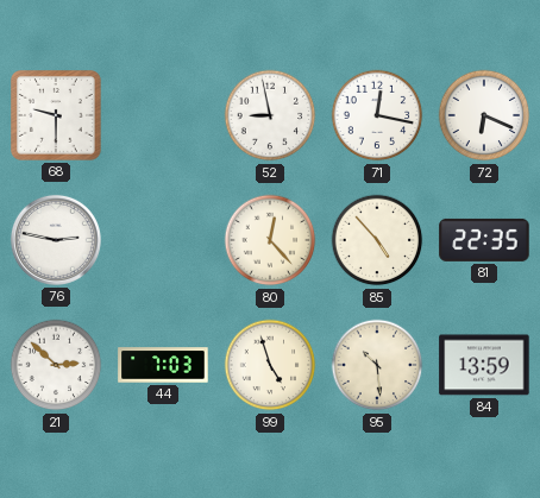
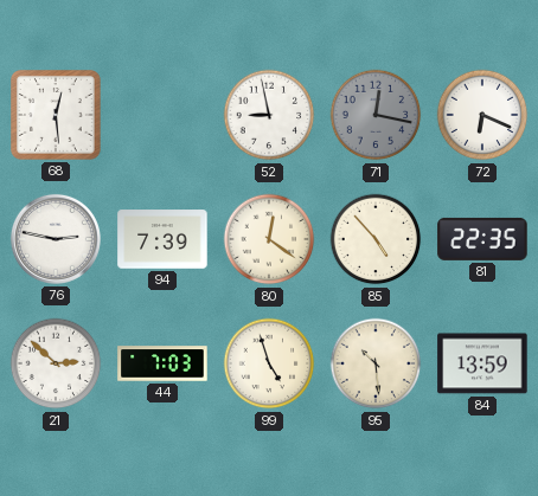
68: 9:30 -> 12:29
71 dial: white -> grey
94: none -> 7:39
80: 12:23 -> 12:21
